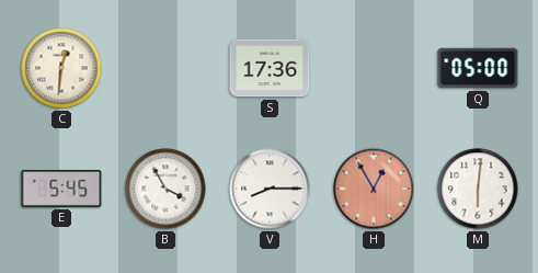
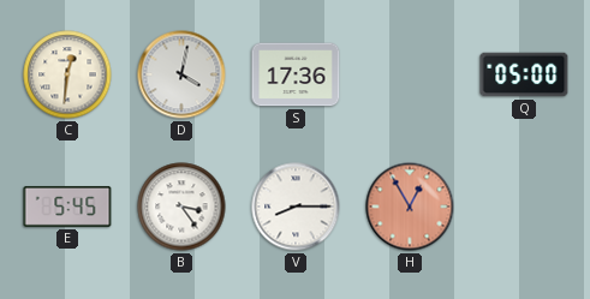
D: none -> 4:02
B: 3:55 -> 3:24
M: 6:01 -> none
